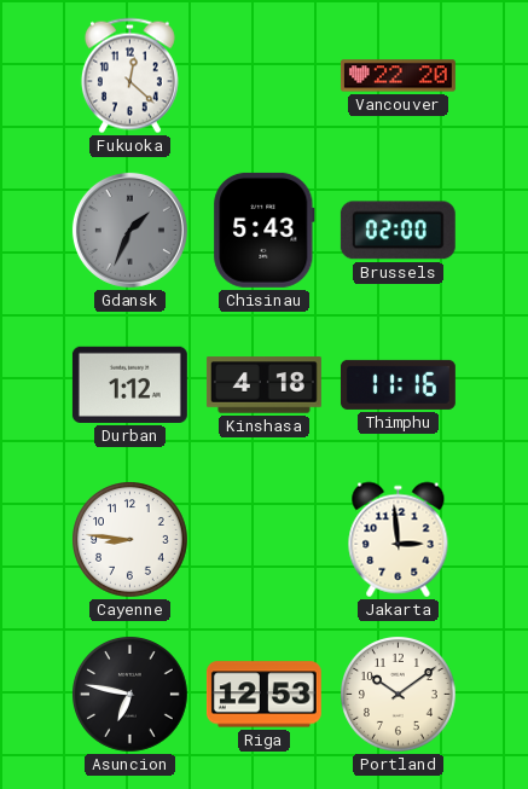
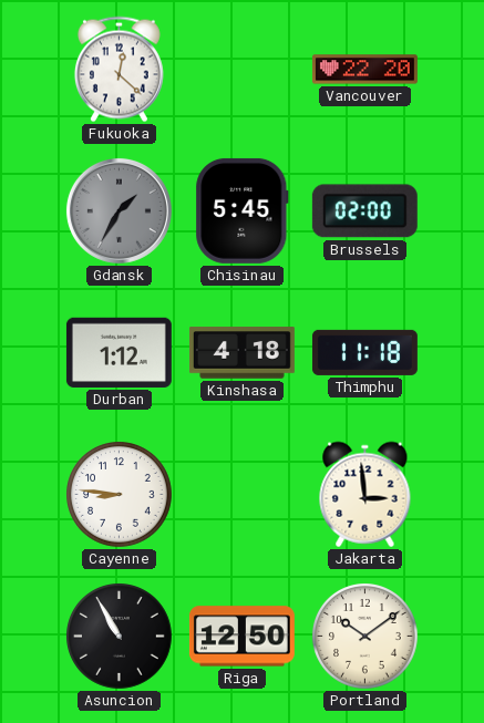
Gdansk: 1:34 -> 1:35
Chisinau: 5:43 -> 5:45
Thimphu: 11:16 -> 11:18
Asuncion: 6:47 -> 10:55
Riga: 12:53 -> 12:50
